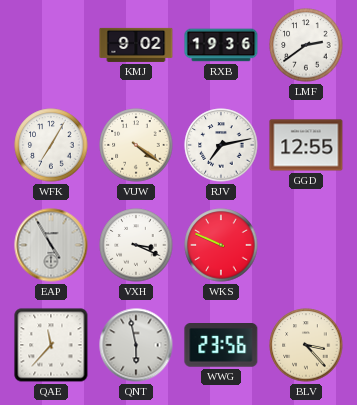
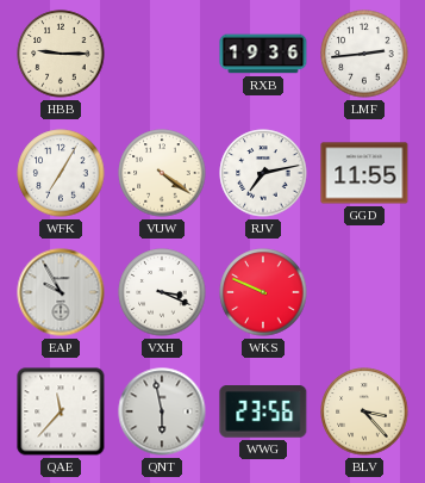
HBB: none -> 9:15
KMJ: 9:02 -> none
LMF: 2:39 -> 2:44
GGD: 12:55 -> 11:55
EAP: 4:55 -> 9:55
